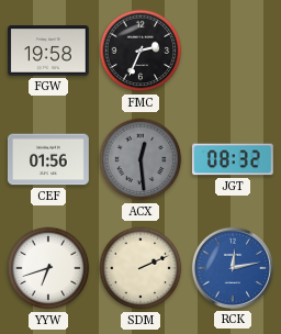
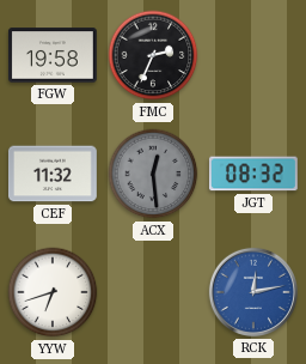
CEF: 01:56 -> 11:32
SDM: 2:11 -> none
